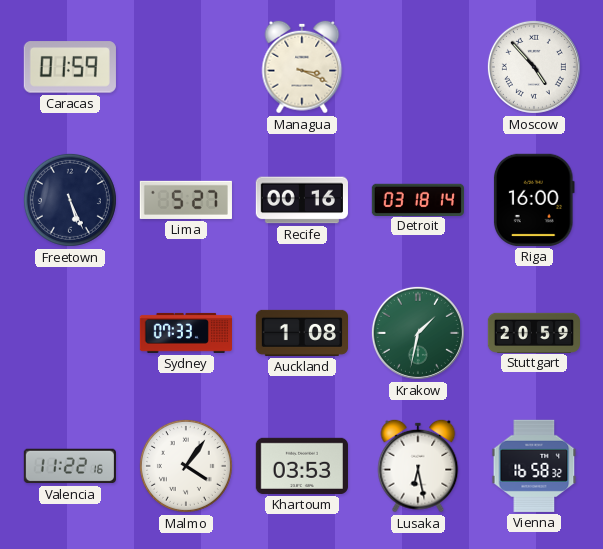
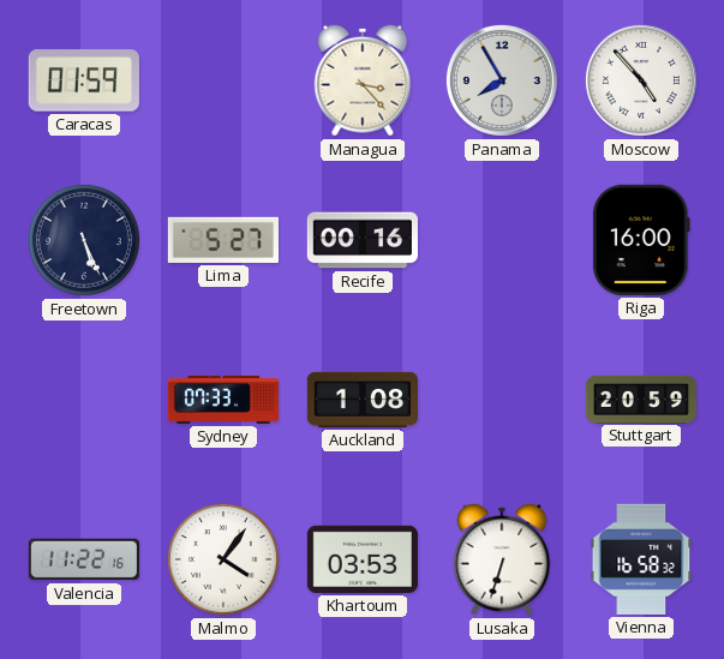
Managua: 3:19 -> 3:23
Panama: none -> 7:55
Detroit: 03:18 -> none
Krakow: 1:32 -> none
Lusaka: 6:28 -> 6:33
